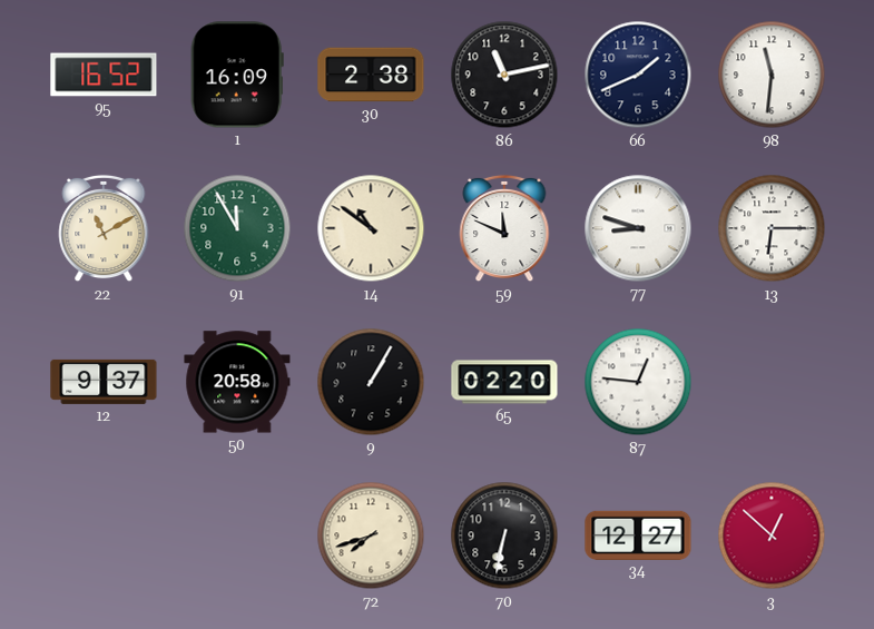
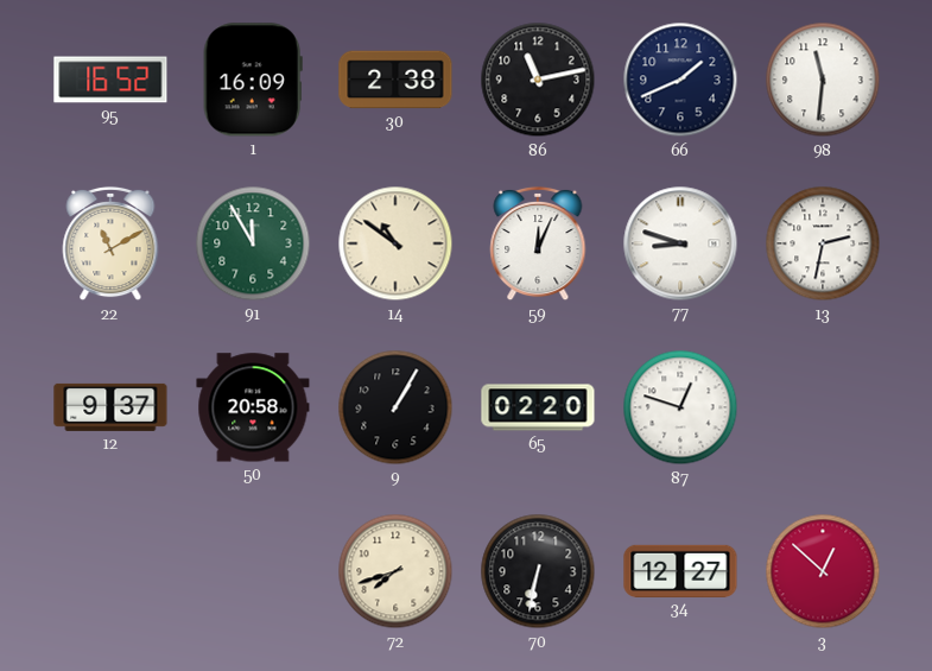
59: 11:49 -> 12:04
13: 6:15 -> 2:32
87: 12:46 -> 12:48
